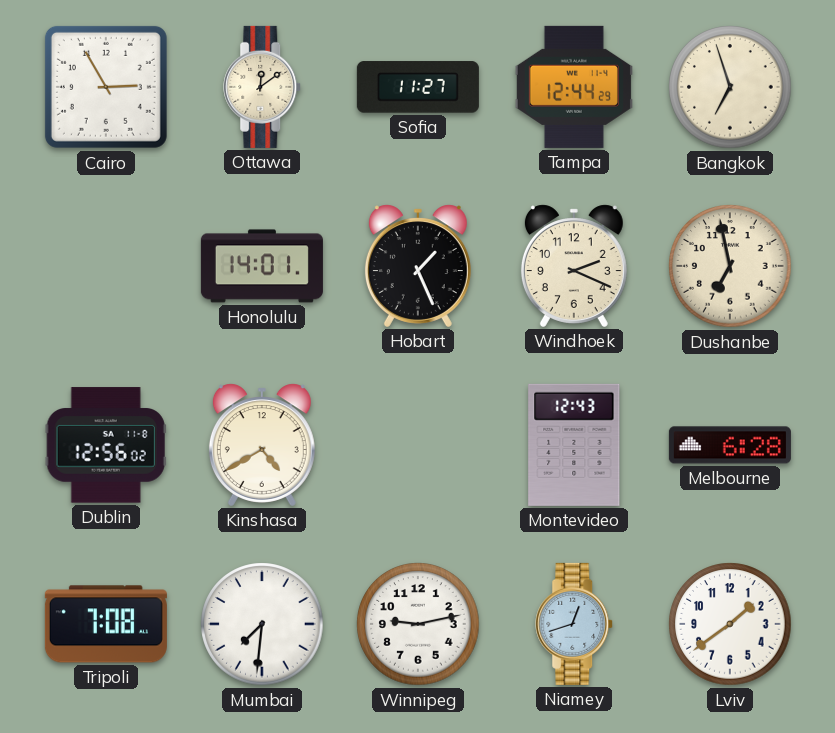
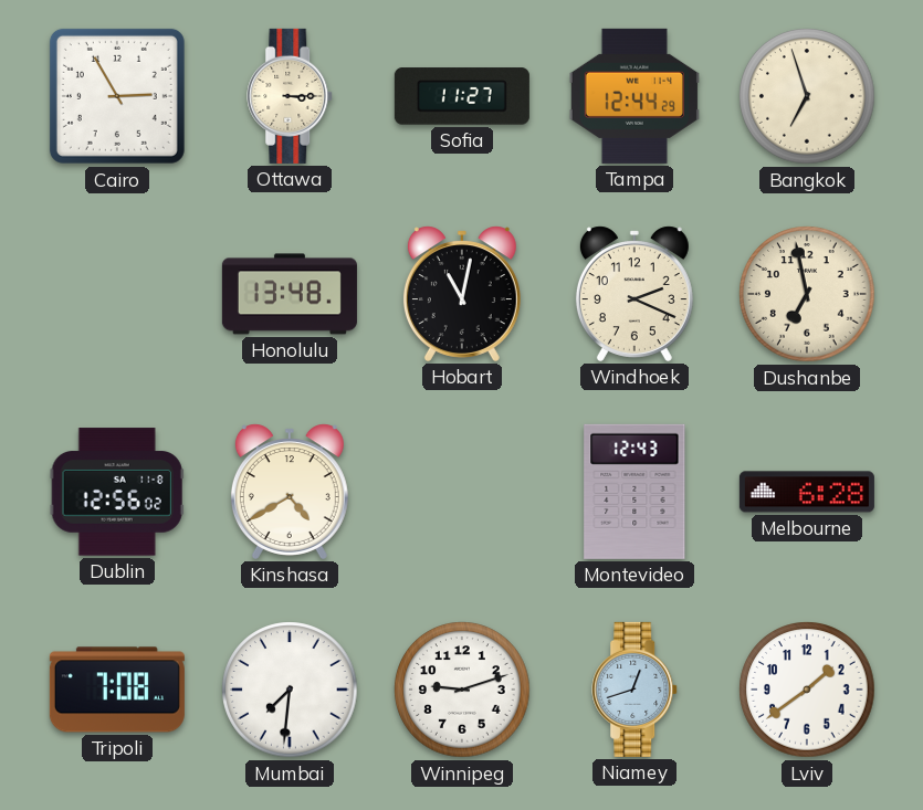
Ottawa: 12:09 -> 3:15
Honolulu: 14:01 -> 13:48
Hobart: 1:26 -> 11:02
Winnipeg: 9:13 -> 9:12
